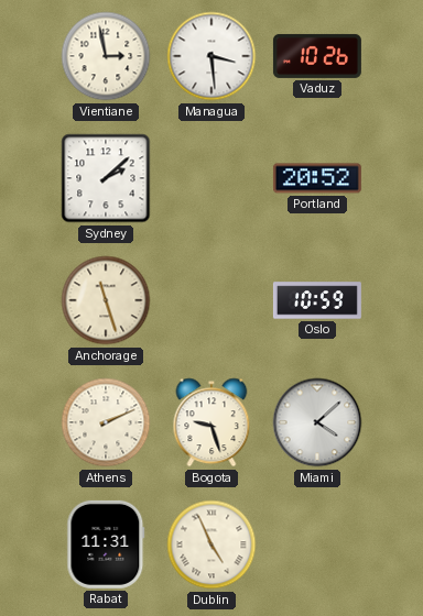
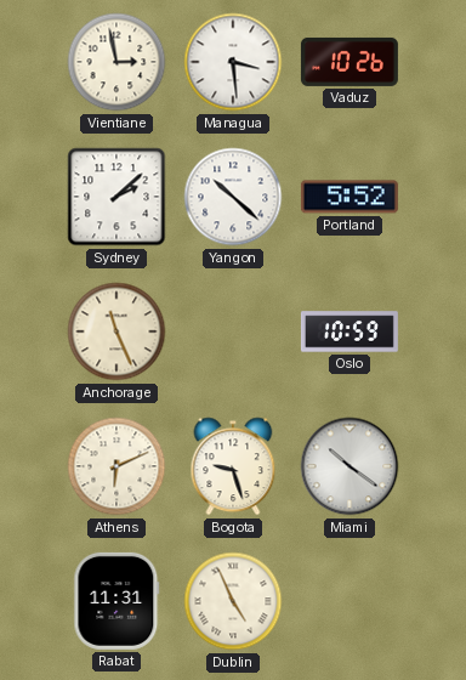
Yangon: none -> 10:22
Portland: 20:52 -> 5:52
Anchorage: 11:27 -> 11:26
Athens: 2:11 -> 6:11
Miami: 4:08 -> 10:21
